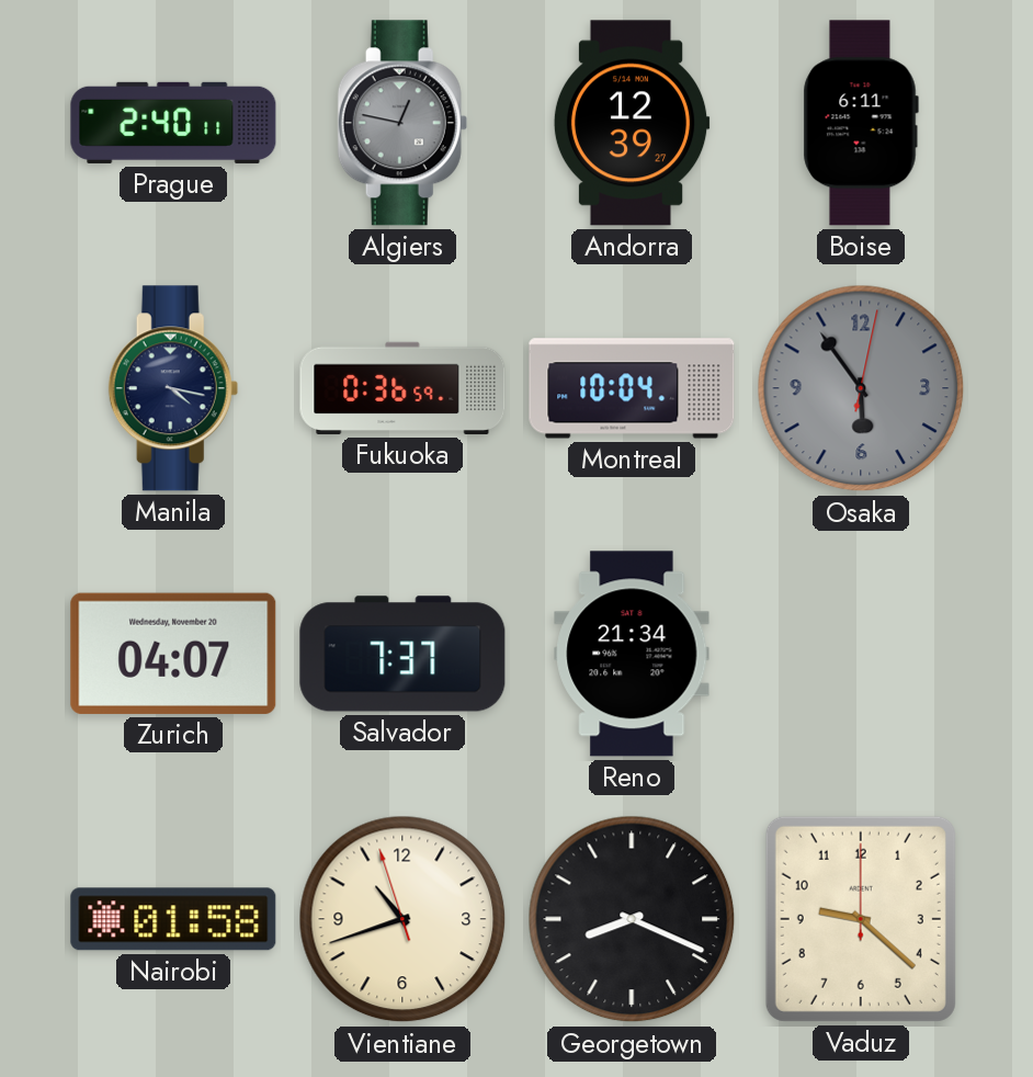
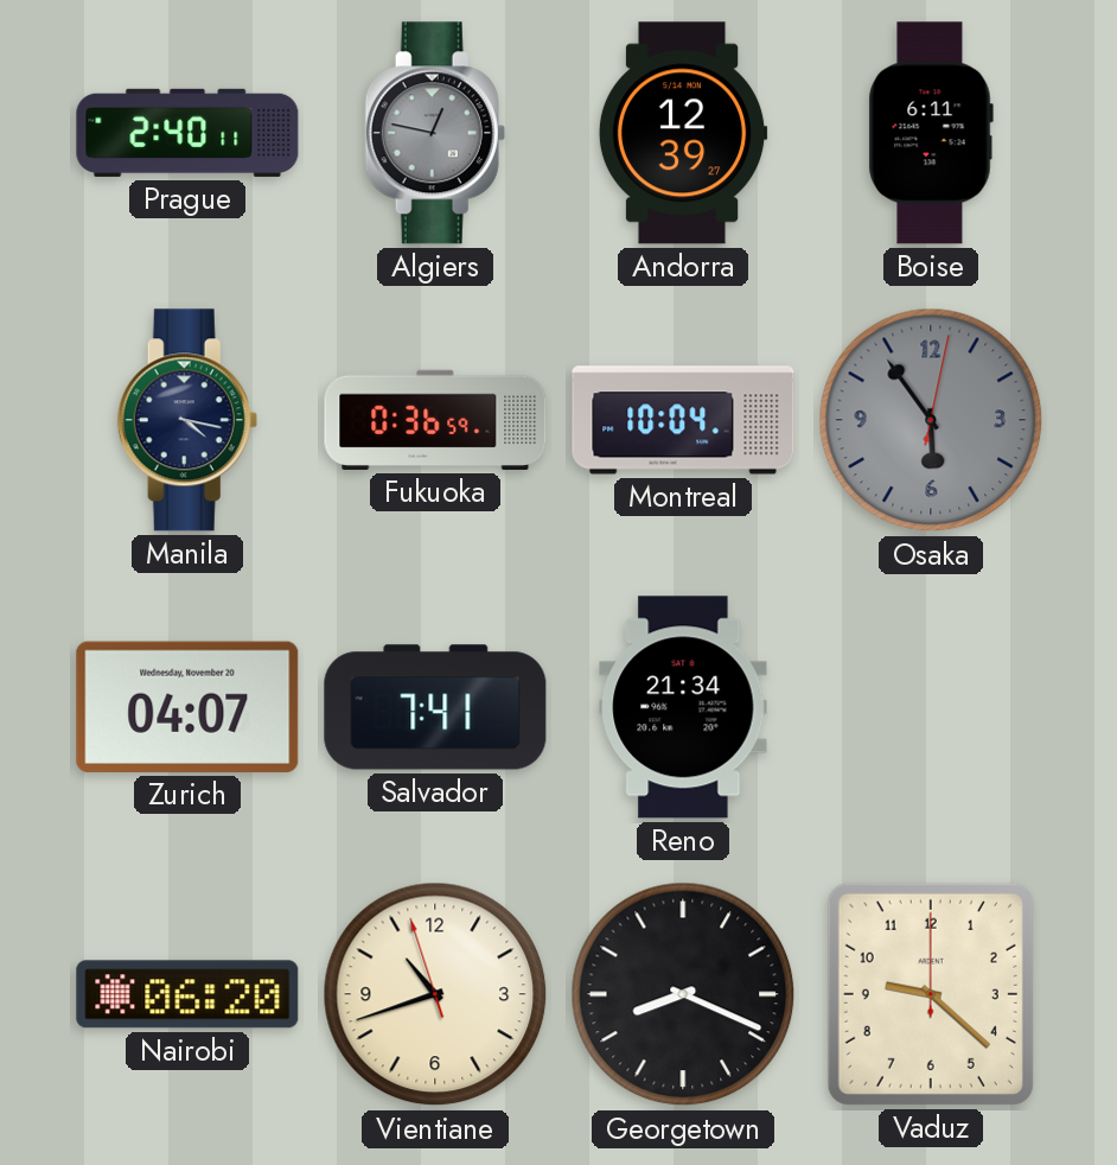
Salvador: 7:37 -> 7:41
Nairobi: 01:58 -> 06:20
